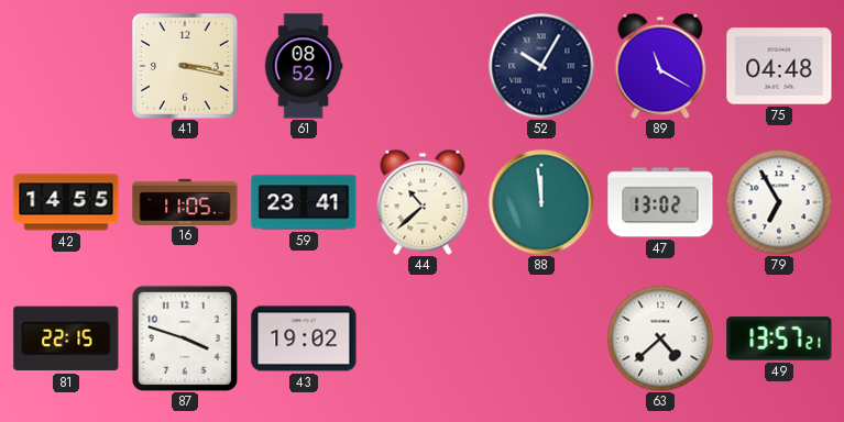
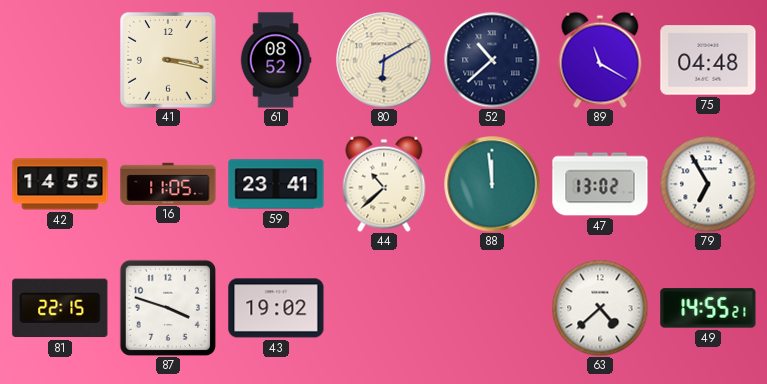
80: none -> 6:10
52: 10:05 -> 10:38
49: 13:57 -> 14:55
